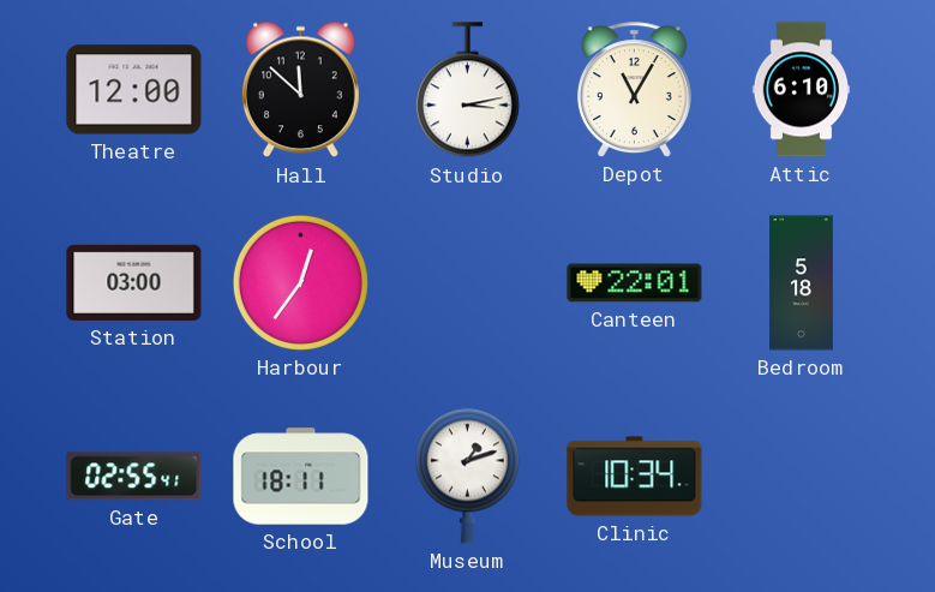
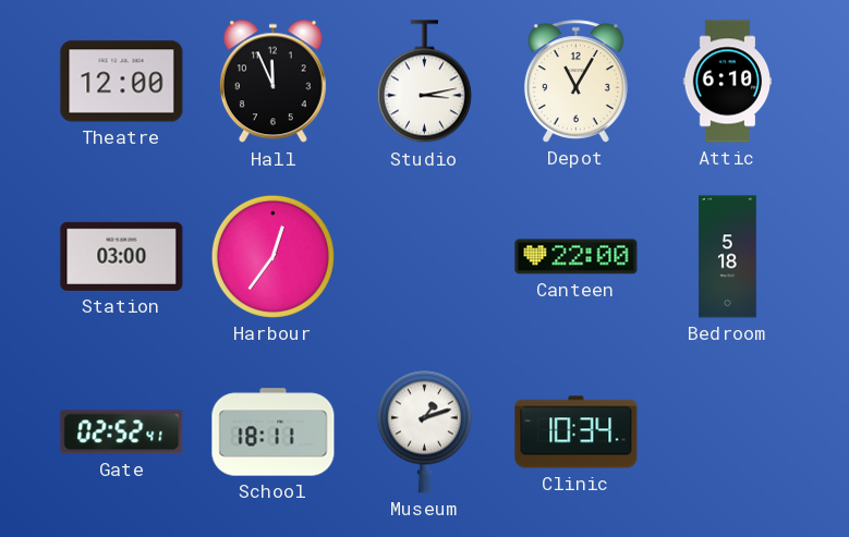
Hall: 11:52 -> 11:56
Canteen: 22:01 -> 22:00
Gate: 02:55 -> 02:52
